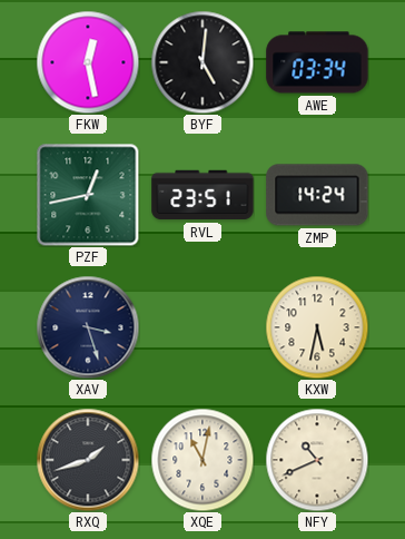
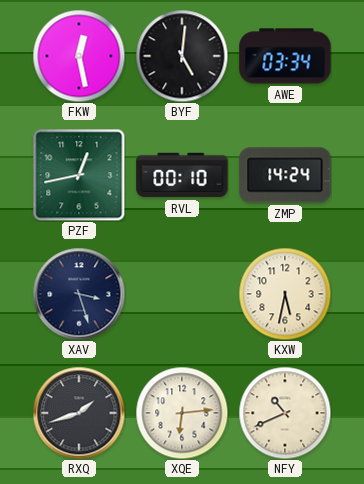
RVL: 23:51 -> 00:10
XQE: 11:02 -> 6:14
